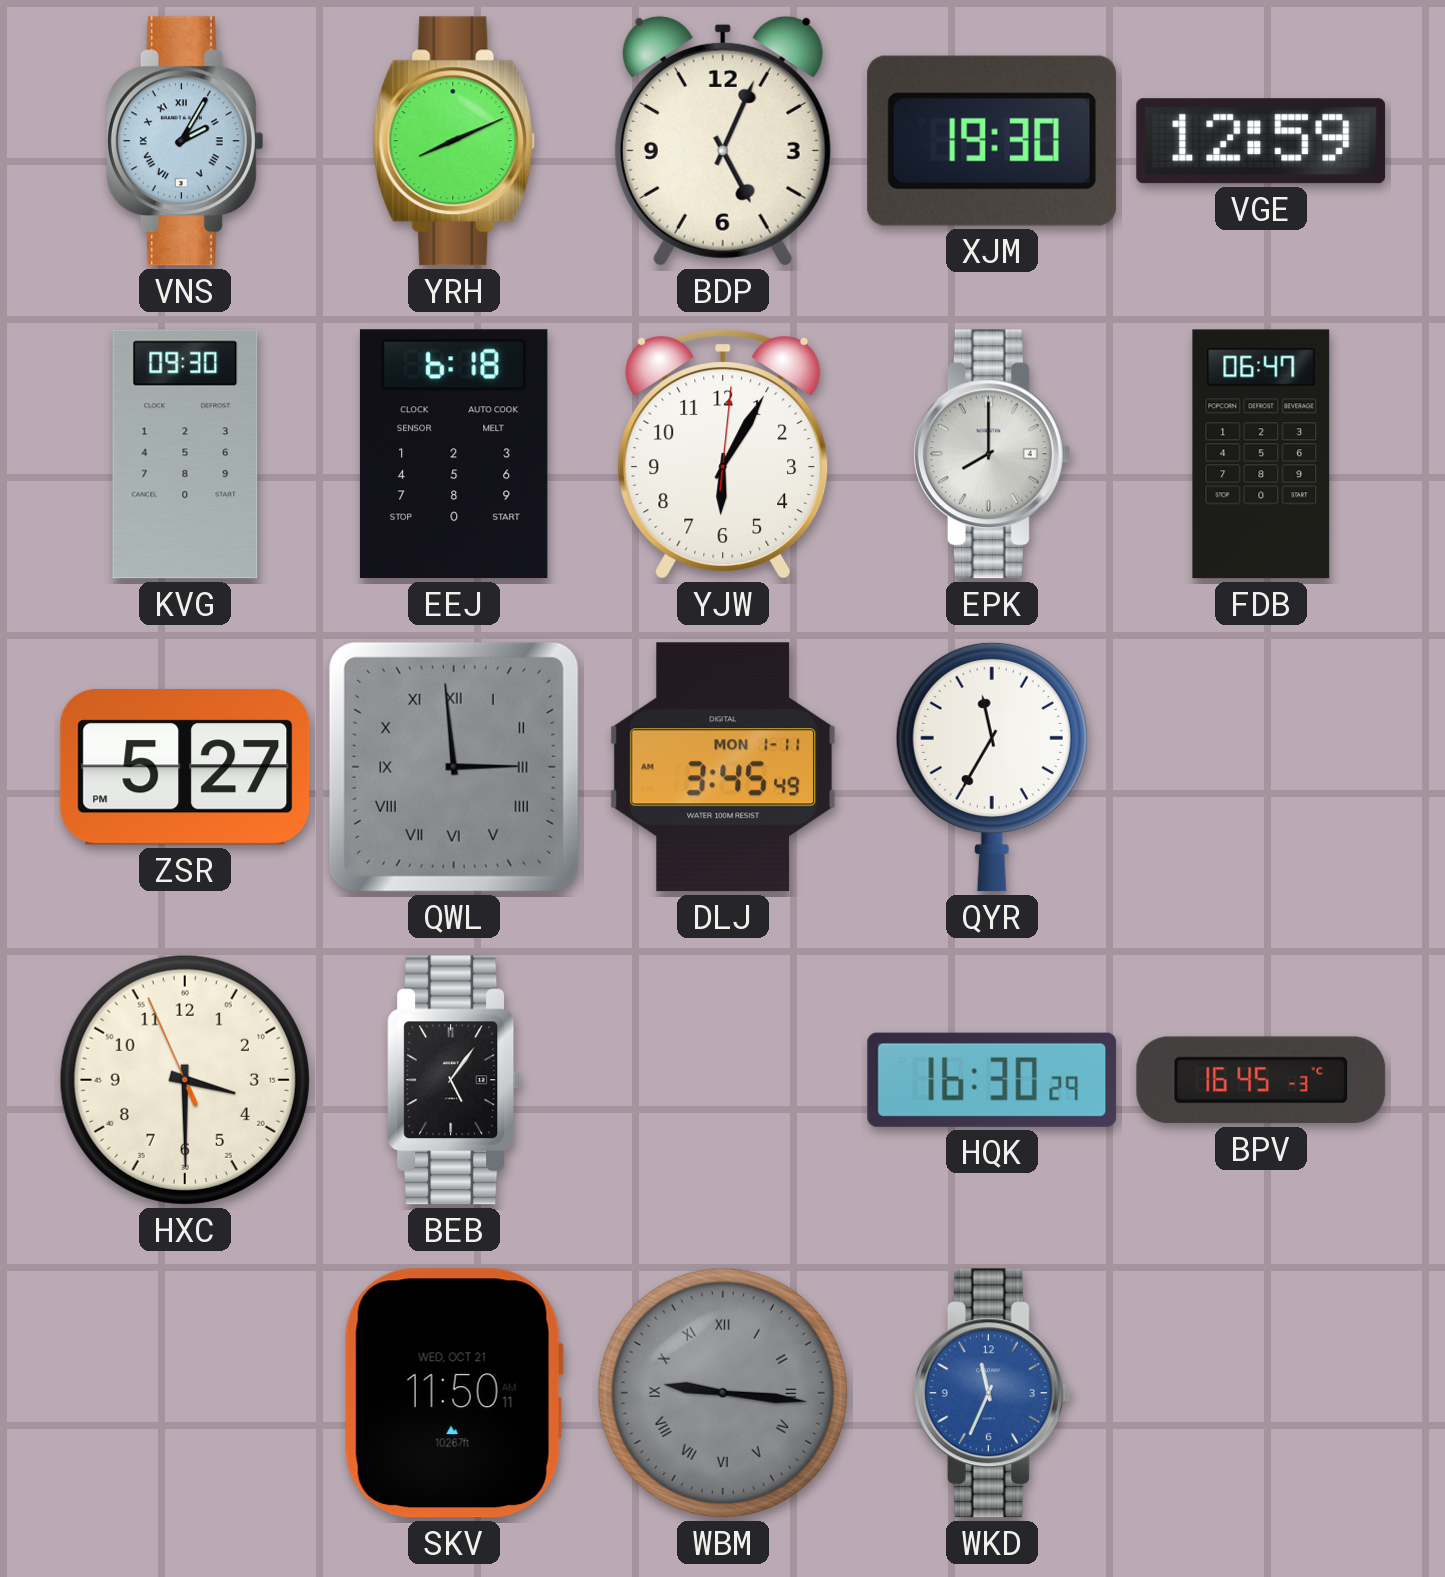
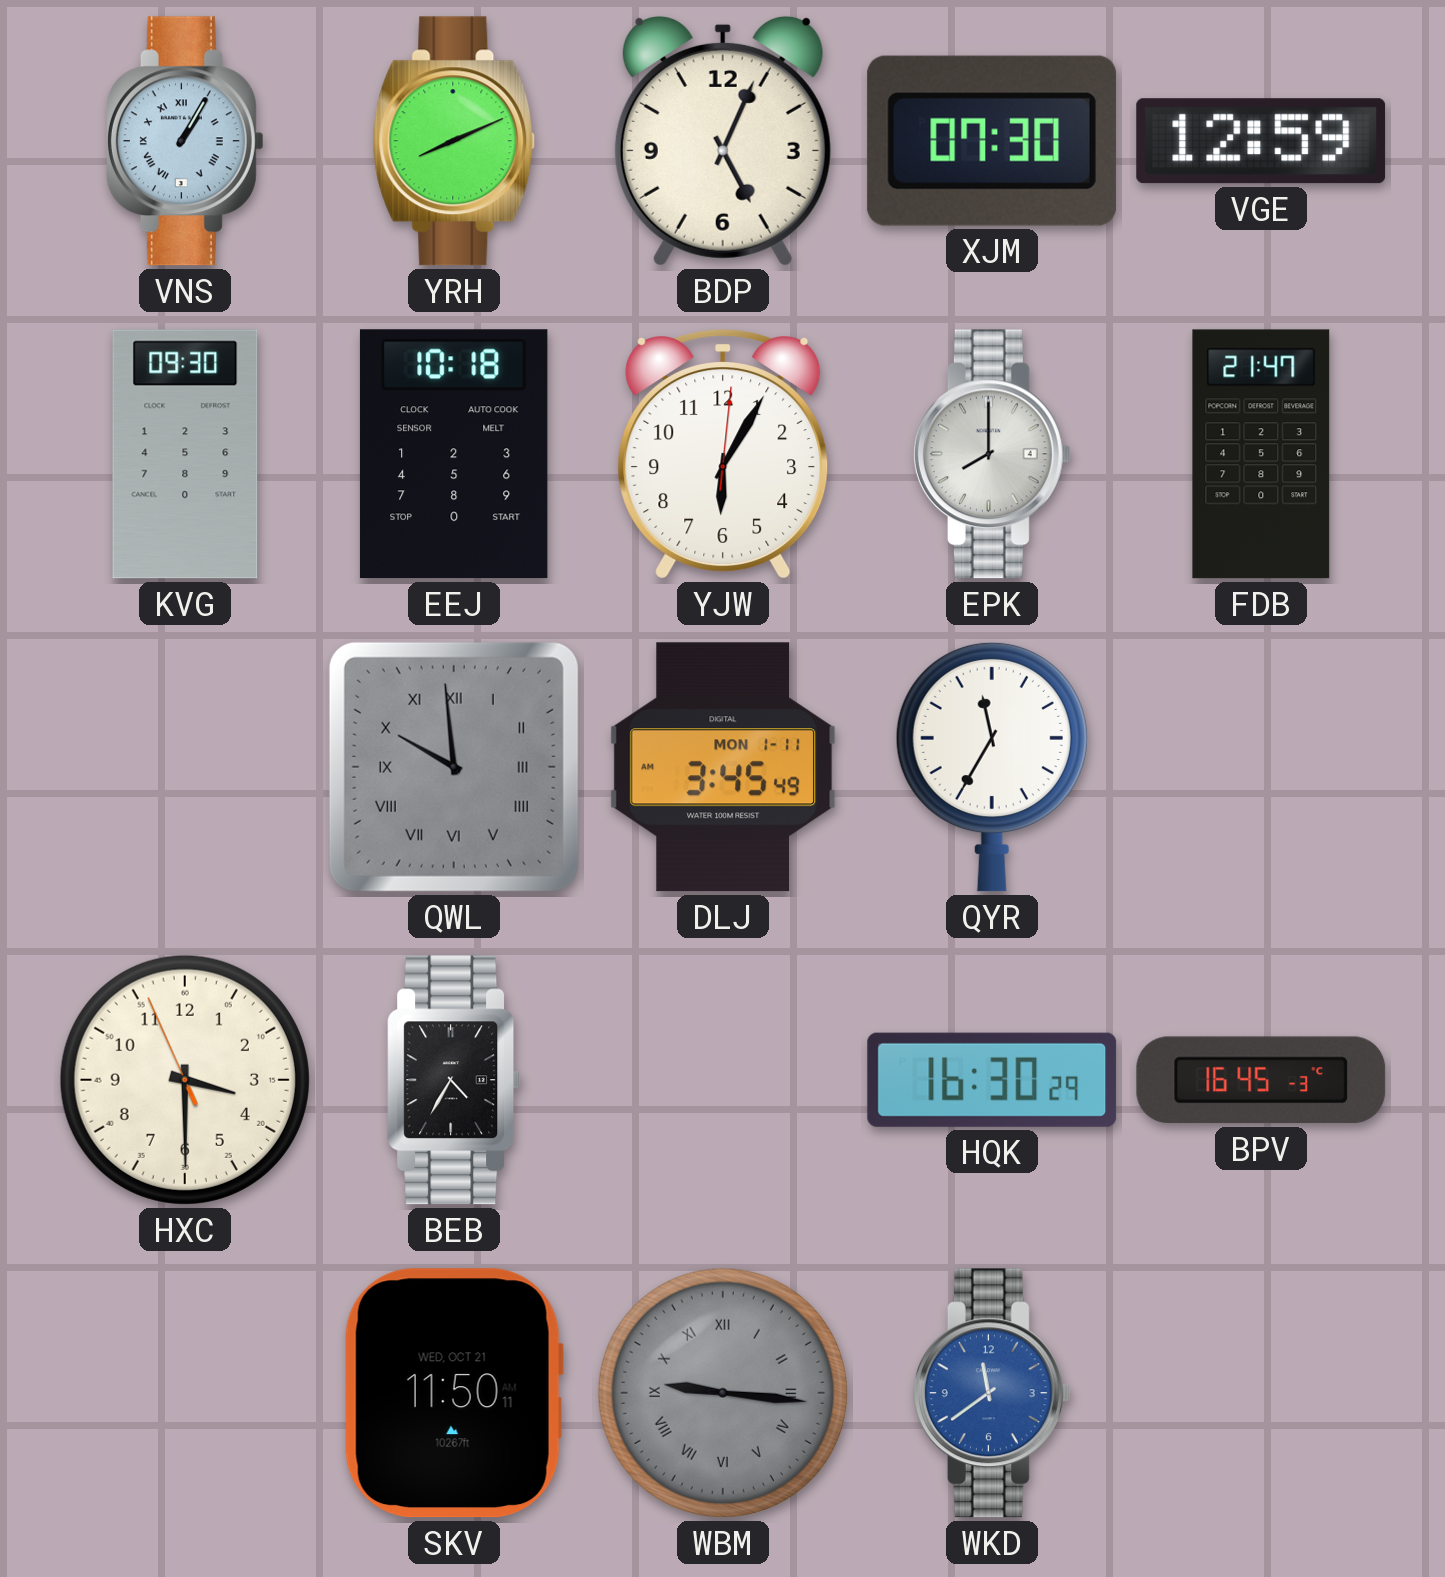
VNS: 2:05 -> 1:05
XJM: 19:30 -> 07:30
EEJ: 6:18 -> 10:18
FDB: 06:47 -> 21:47
ZSR: 5:27 -> none
QWL: 2:59 -> 9:59
BEB: 5:06 -> 4:35
WKD: 11:34 -> 11:39
